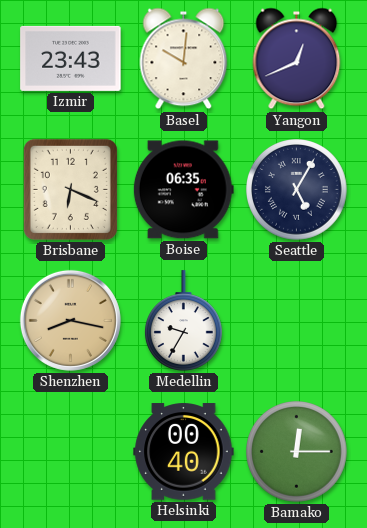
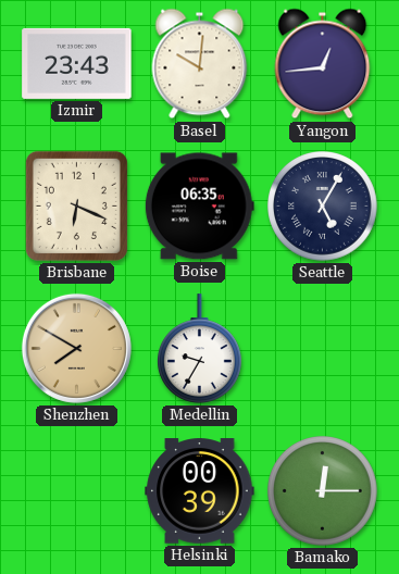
Yangon: 12:41 -> 12:44
Shenzhen: 8:17 -> 7:50
Helsinki: 00:40 -> 00:39
